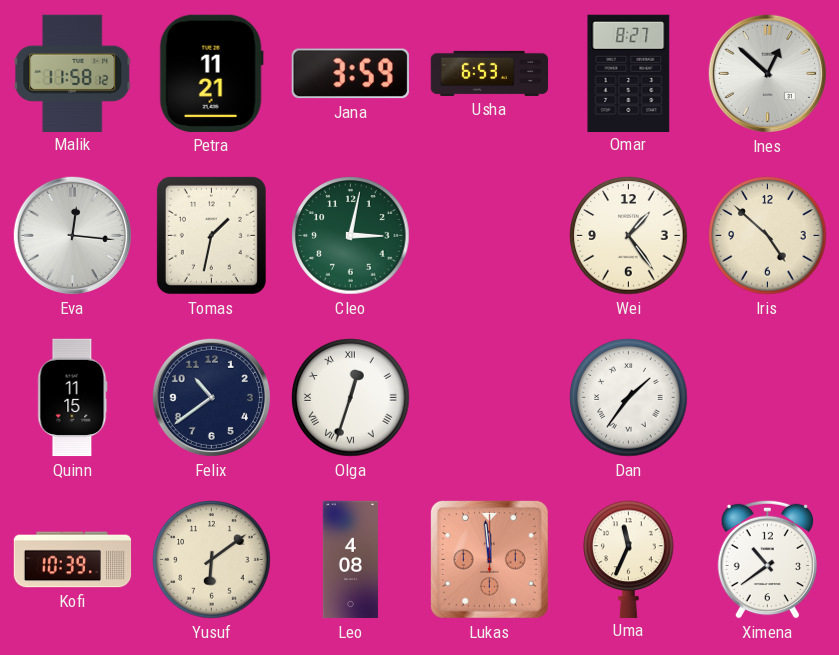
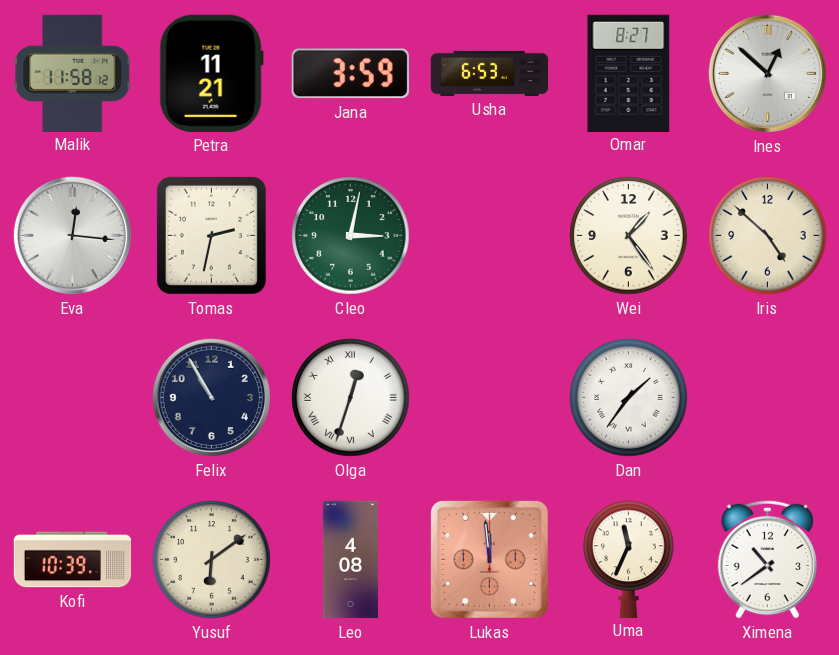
Tomas: 1:32 -> 2:32
Quinn: 11:15 -> none
Felix: 10:39 -> 10:55
